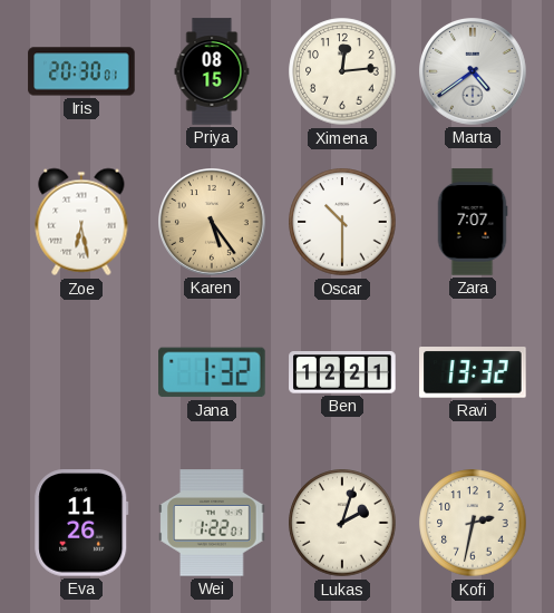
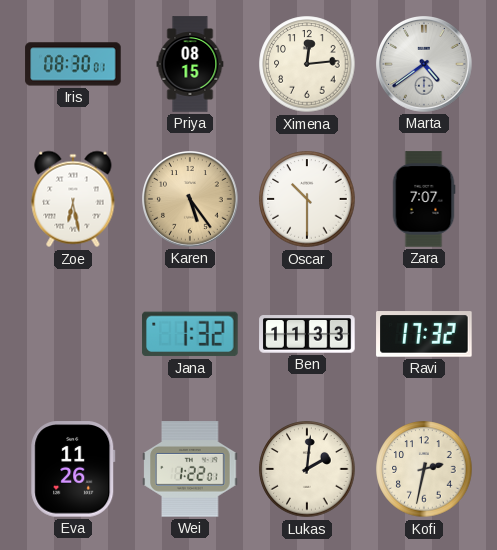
Iris: 20:30 -> 08:30
Ben: 12:21 -> 11:33
Ravi: 13:32 -> 17:32
Lukas: 2:03 -> 2:01
